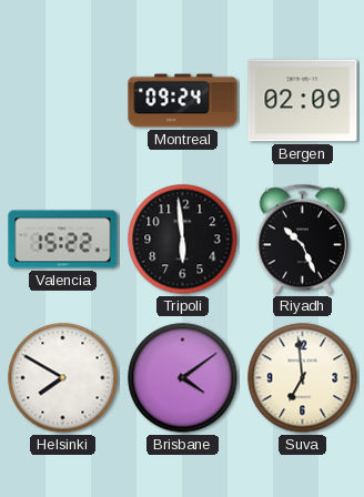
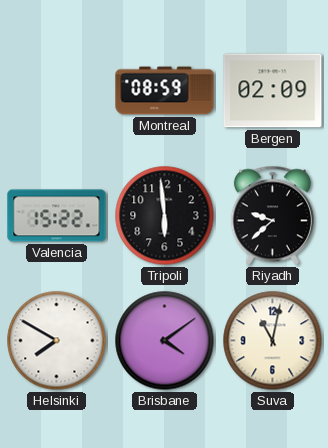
Montreal: 09:24 -> 08:59
Riyadh: 10:26 -> 9:38
Suva: 6:59 -> 11:02
